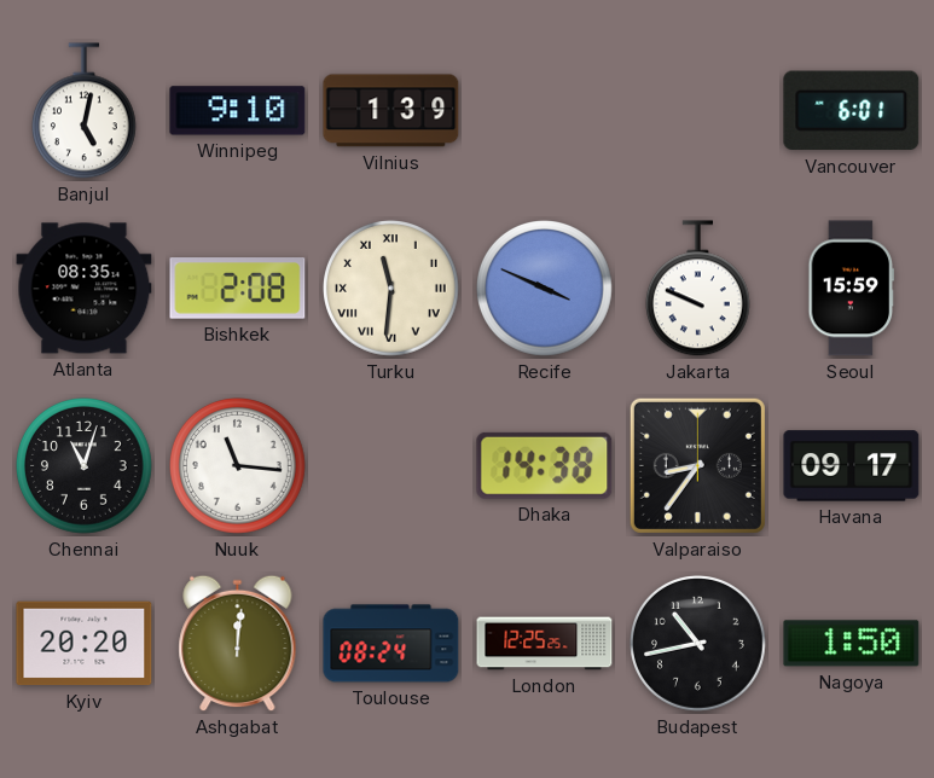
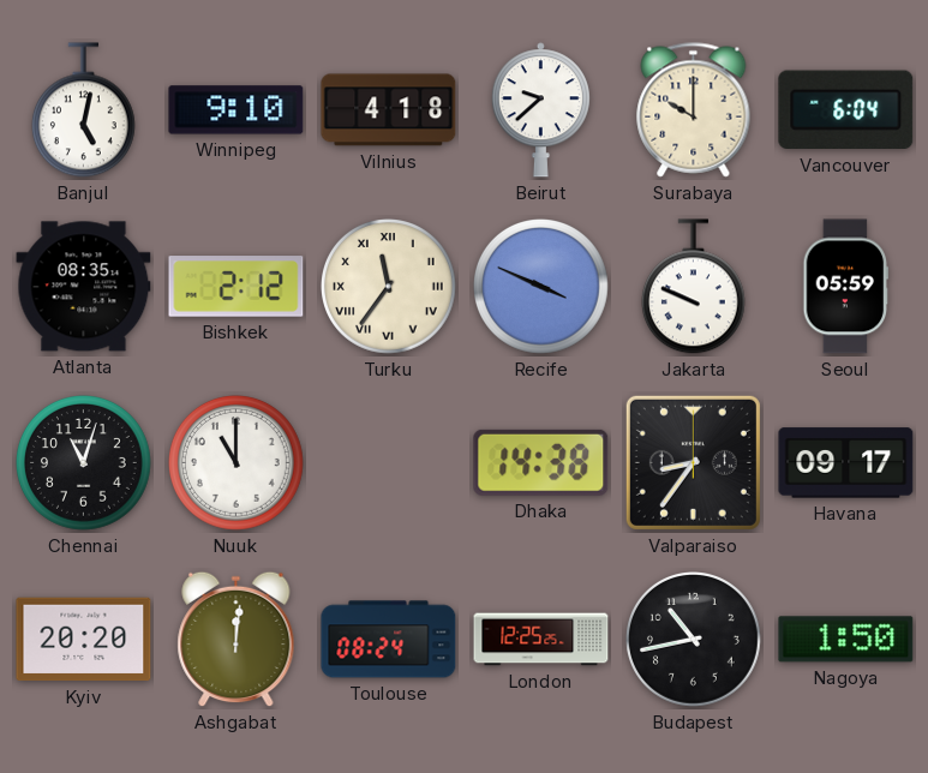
Vilnius: 1:39 -> 4:18
Beirut: none -> 9:38
Surabaya: none -> 10:00
Vancouver: 6:01 -> 6:04
Bishkek: 2:08 -> 2:12
Turku: 11:31 -> 11:36
Seoul: 15:59 -> 05:59
Nuuk: 11:16 -> 11:00
